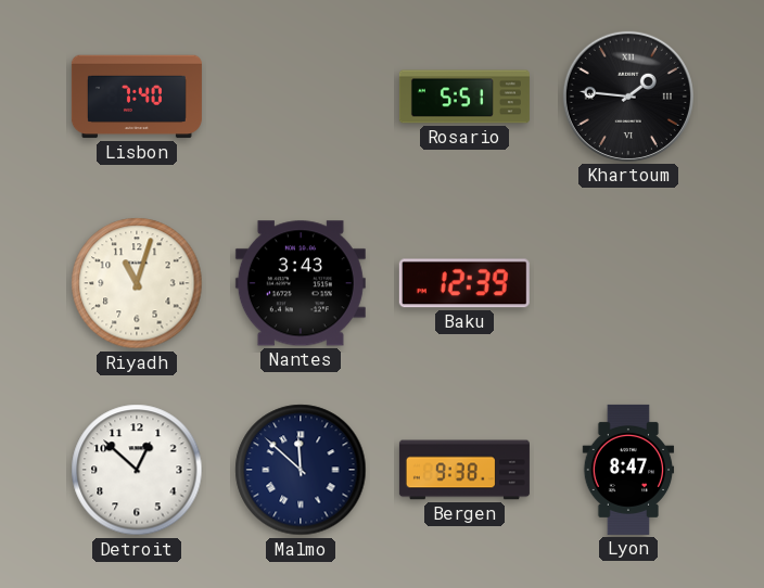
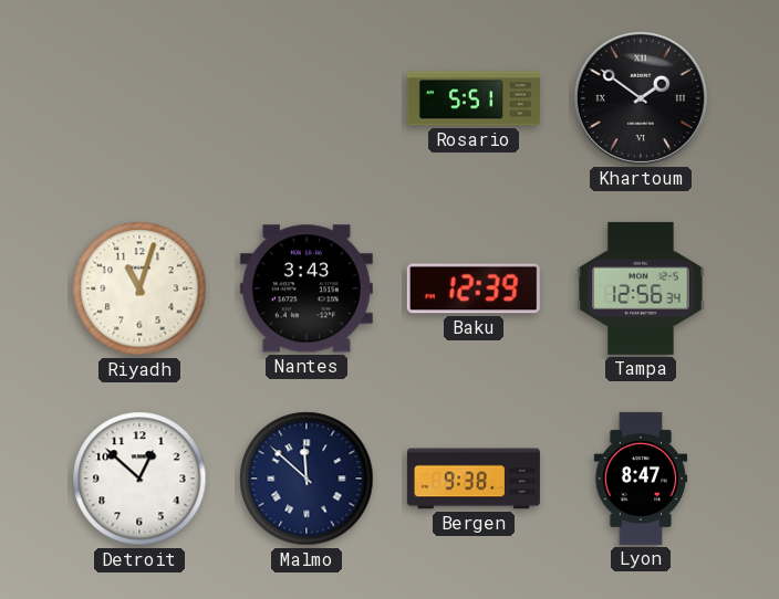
Lisbon: 7:40 -> none
Khartoum: 1:46 -> 1:51
Tampa: none -> 12:56
